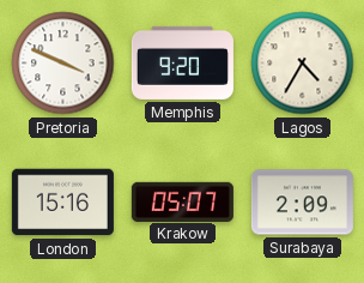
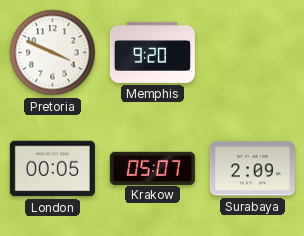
Lagos: 4:35 -> none
London: 15:16 -> 00:05
